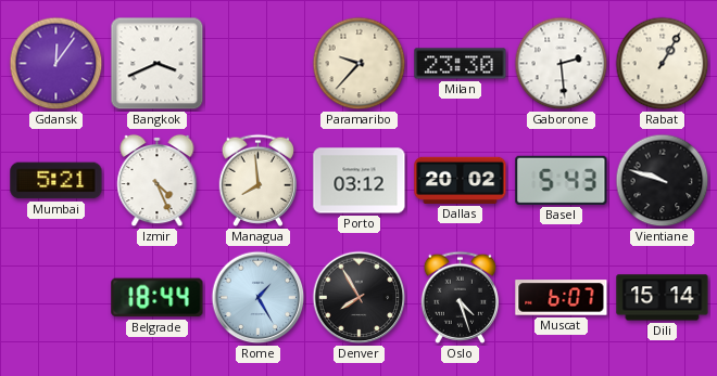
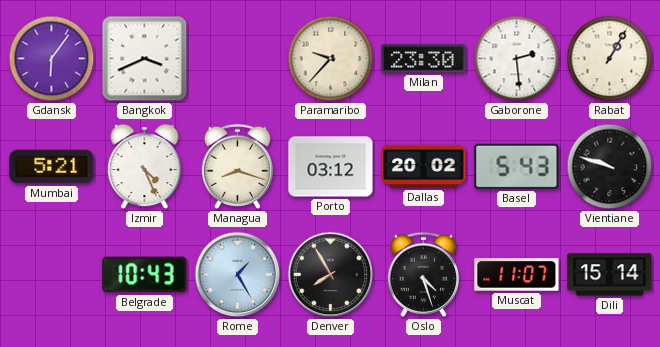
Gdansk: 12:06 -> 6:06
Managua: 7:59 -> 8:18
Belgrade: 18:44 -> 10:43
Muscat: 6:07 -> 11:07
